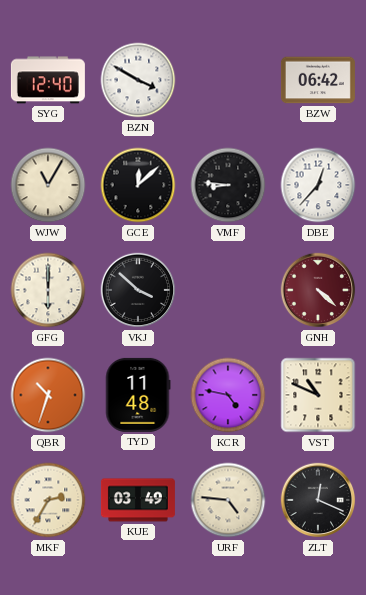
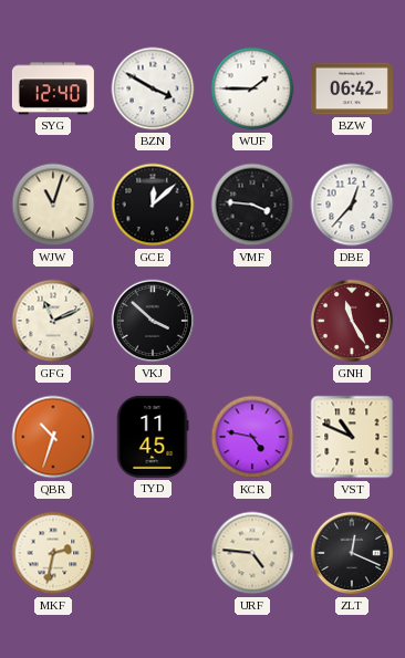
WUF: none -> 1:45
WJW: 11:05 -> 11:03
VMF: 8:46 -> 3:46
GFG: 6:00 -> 11:11
GNH: 4:22 -> 11:25
TYD: 11:48 -> 11:45
MKF: 2:35 -> 2:32
KUE: 03:49 -> none
